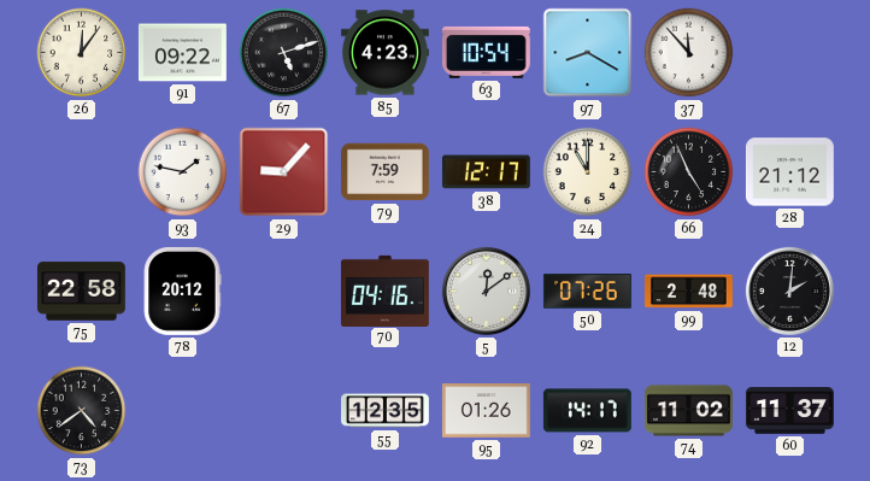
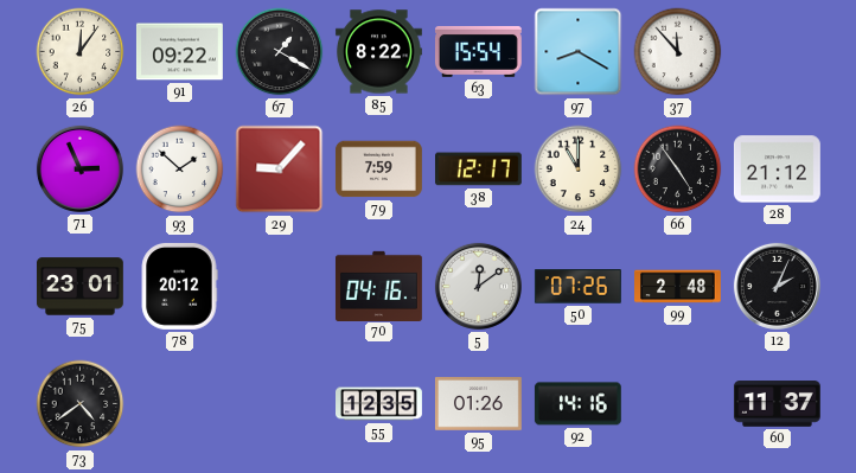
67: 5:12 -> 1:20
85: 4:23 -> 8:22
63: 10:54 -> 15:54
71: none -> 2:56
93: 1:47 -> 1:52
66: 4:56 -> 4:54
75: 22:58 -> 23:01
12: 2:01 -> 2:04
92: 14:17 -> 14:16
74: 11:02 -> none
